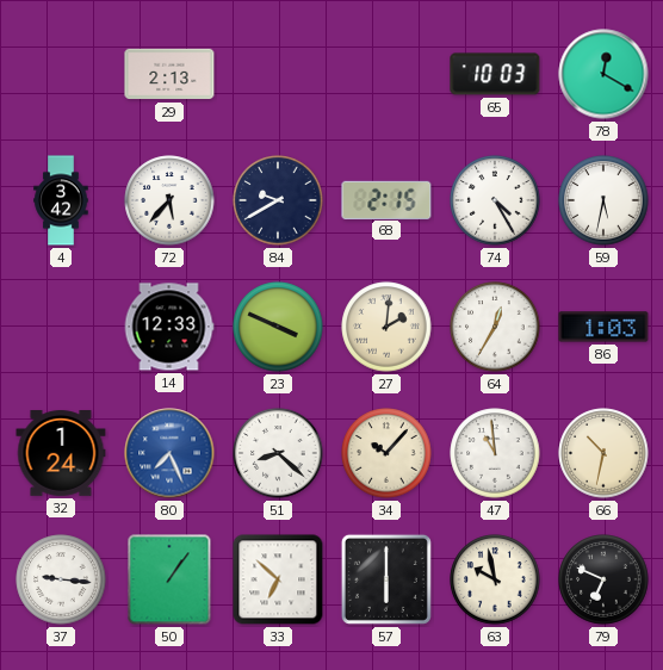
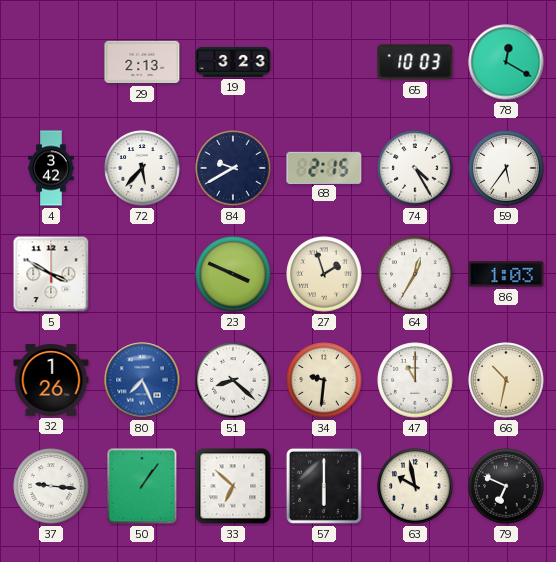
19: none -> 3:23
59: 5:32 -> 5:36
5: none -> 3:50
14: 12:33 -> none
27: 2:01 -> 1:57
32: 1:24 -> 1:26
34: 10:07 -> 9:31
47: 10:59 -> 11:00
